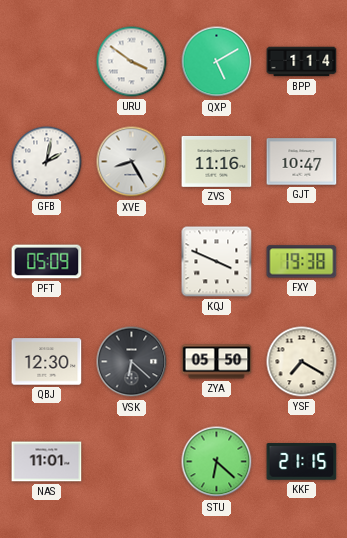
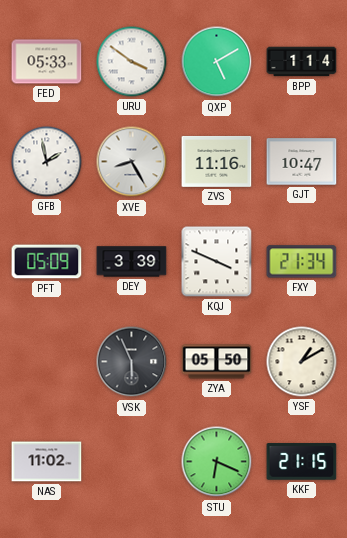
FED: none -> 05:33
GFB: 2:02 -> 1:58
DEY: none -> 3:39
FXY: 19:38 -> 21:34
QBJ: 12:30 -> none
VSK: 6:22 -> 5:56
YSF: 7:20 -> 1:10
NAS: 11:01 -> 11:02
STU: 6:22 -> 6:19
